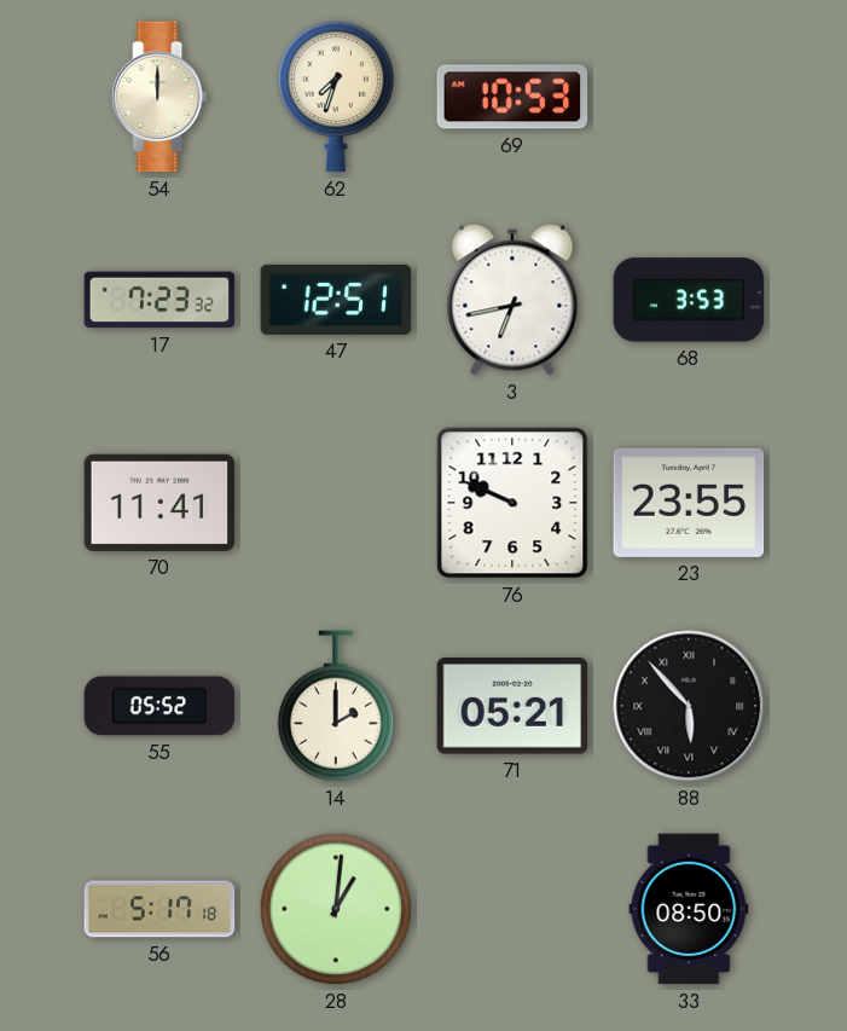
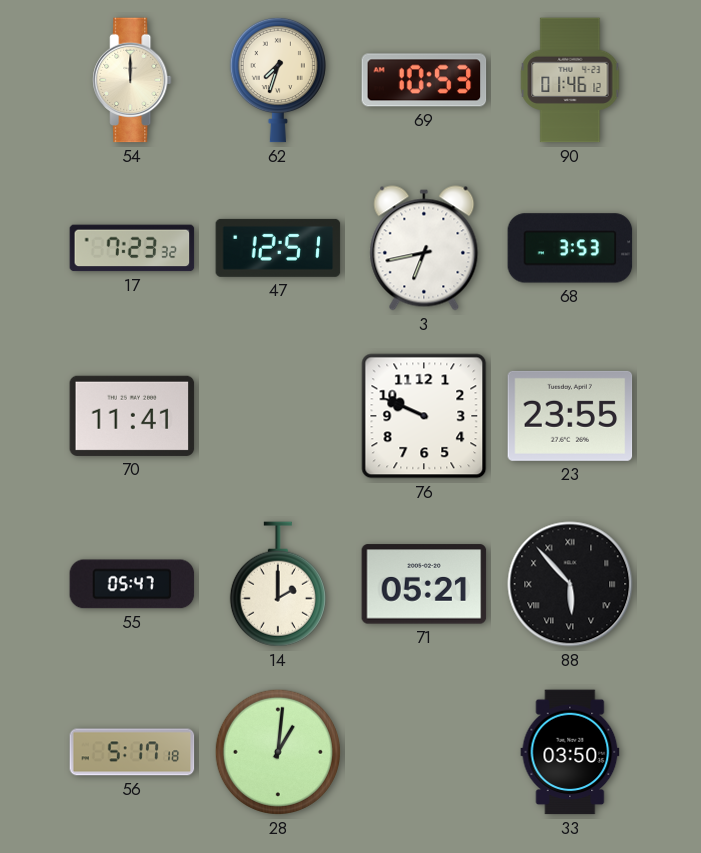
90: none -> 01:46
55: 05:52 -> 05:47
33: 08:50 -> 03:50
